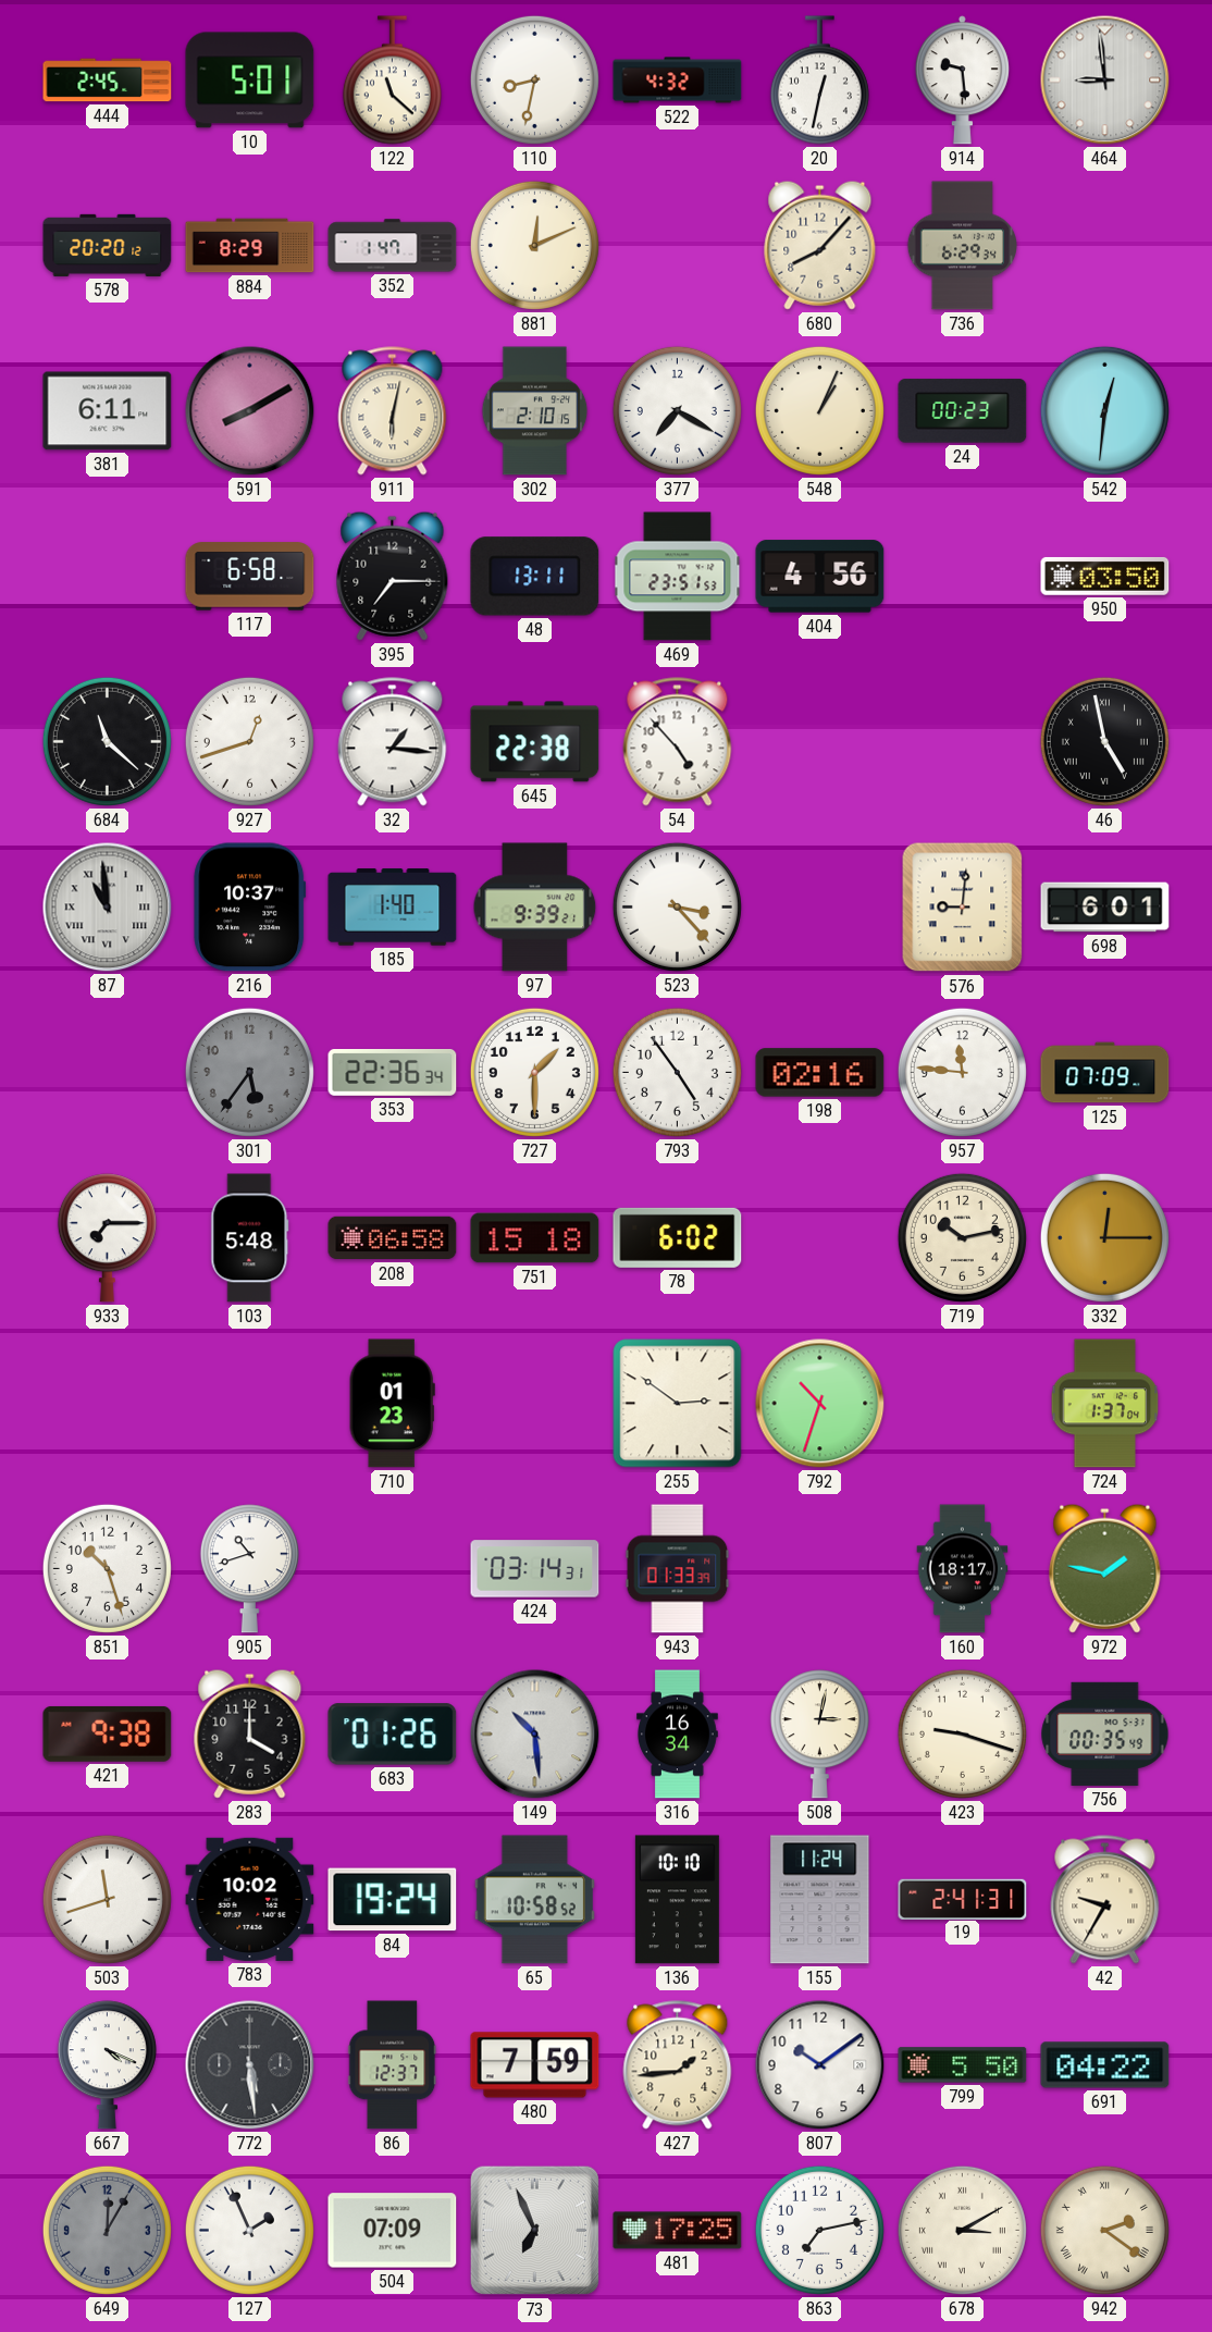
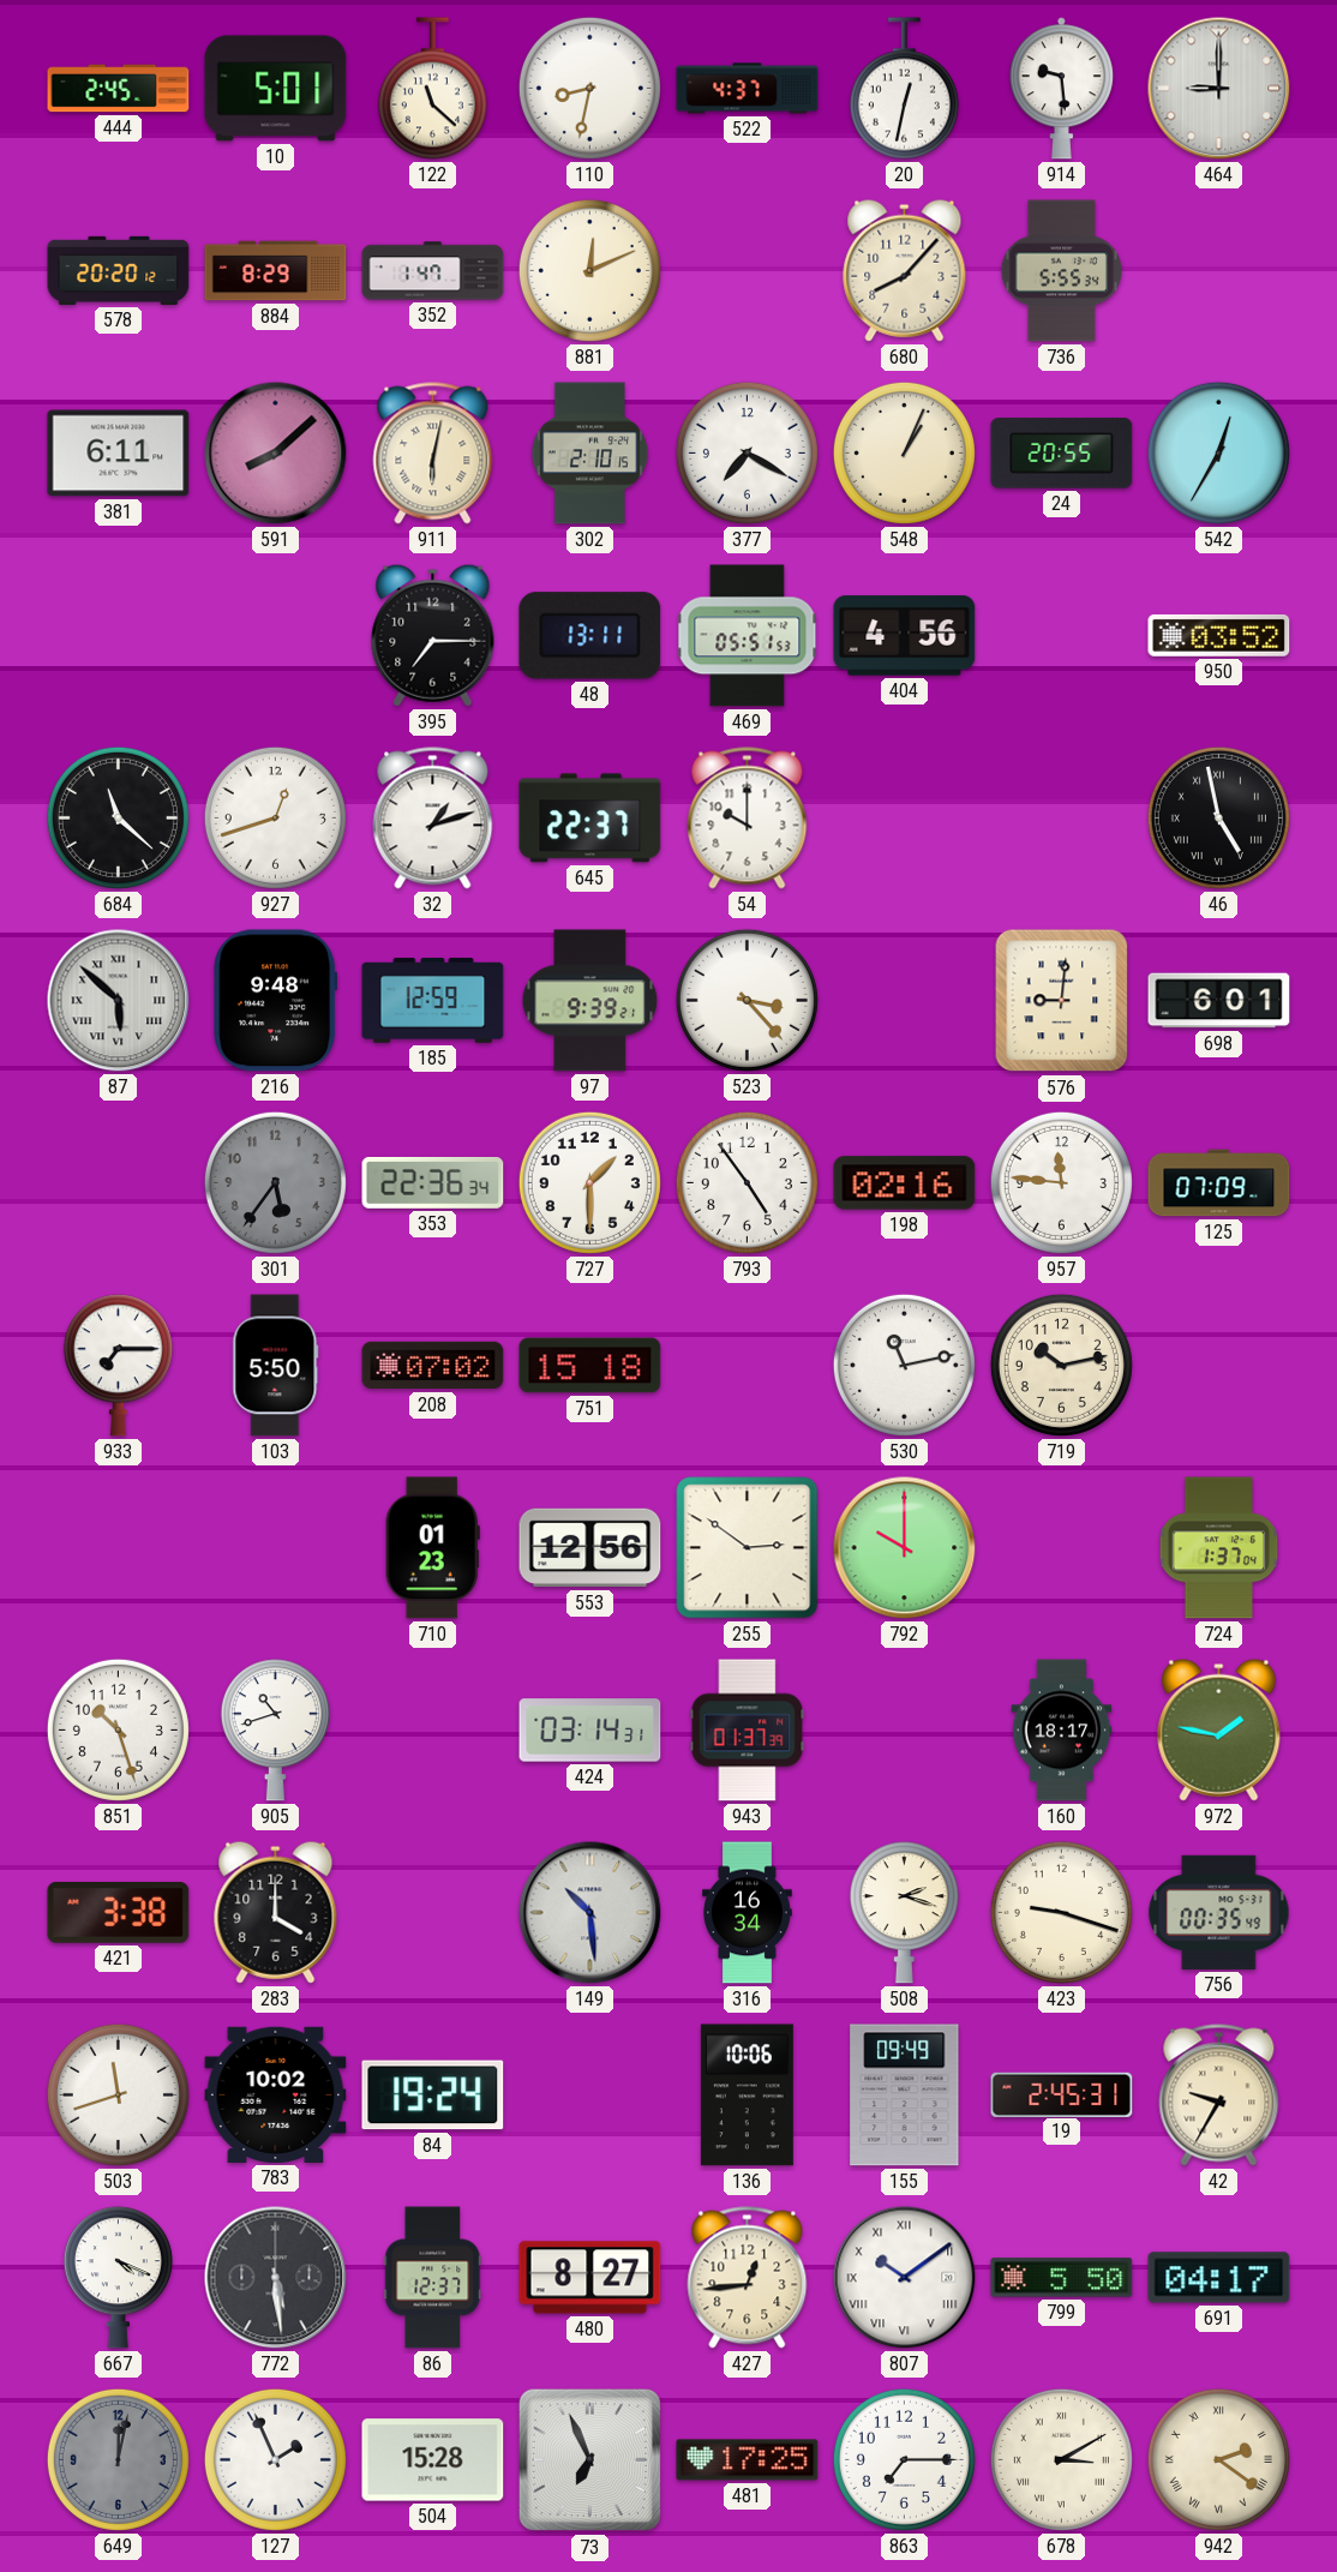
522: 4:32 -> 4:37
464: 8:59 -> 9:00
736: 6:29 -> 5:55
591: 8:10 -> 8:08
24: 00:23 -> 20:55
542: 12:31 -> 12:35
117: 6:58 -> none
469: 23:51 -> 05:51
950: 03:50 -> 03:52
32: 1:16 -> 1:12
645: 22:38 -> 22:37
54: 4:53 -> 10:00
87: 10:59 -> 5:52
216: 10:37 -> 9:48
185: 1:40 -> 12:59
103: 5:48 -> 5:50
208: 06:58 -> 07:02
78: 6:02 -> none
530: none -> 11:13
332: 12:15 -> none
553: none -> 12:56
792: 10:33 -> 10:00
943: 01:33 -> 01:37
421: 9:38 -> 3:38
683: 01:26 -> none
508: 3:02 -> 2:18
65: 10:58 -> none
136: 10:10 -> 10:06
155: 11:24 -> 09:49
19: 2:41 -> 2:45
480: 7:59 -> 8:27
427: 1:44 -> 12:44
807 numerals: Arabic -> Roman
691: 04:22 -> 04:17
649: 12:05 -> 12:02
504: 07:09 -> 15:28
863: 7:13 -> 7:15
